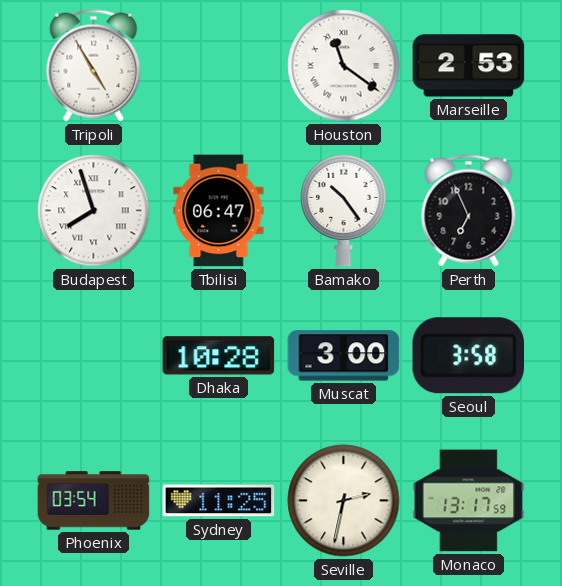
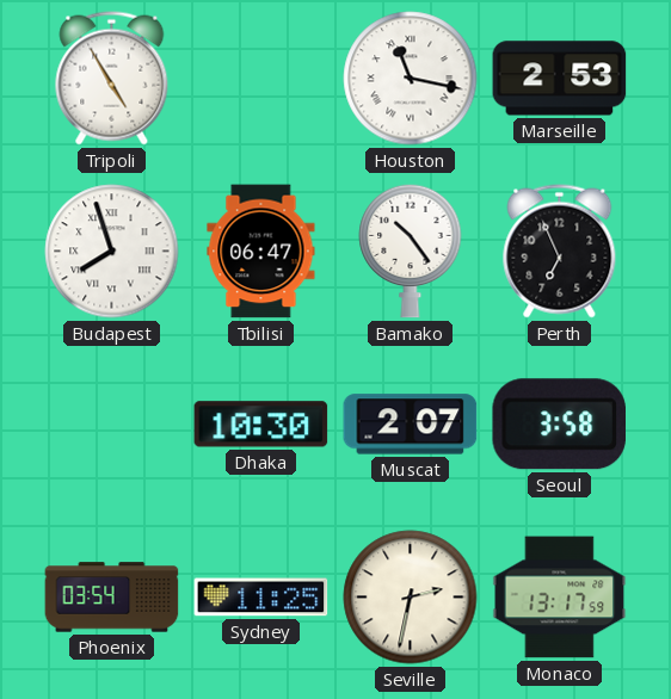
Houston: 11:21 -> 11:17
Dhaka: 10:28 -> 10:30
Muscat: 3:00 -> 2:07
